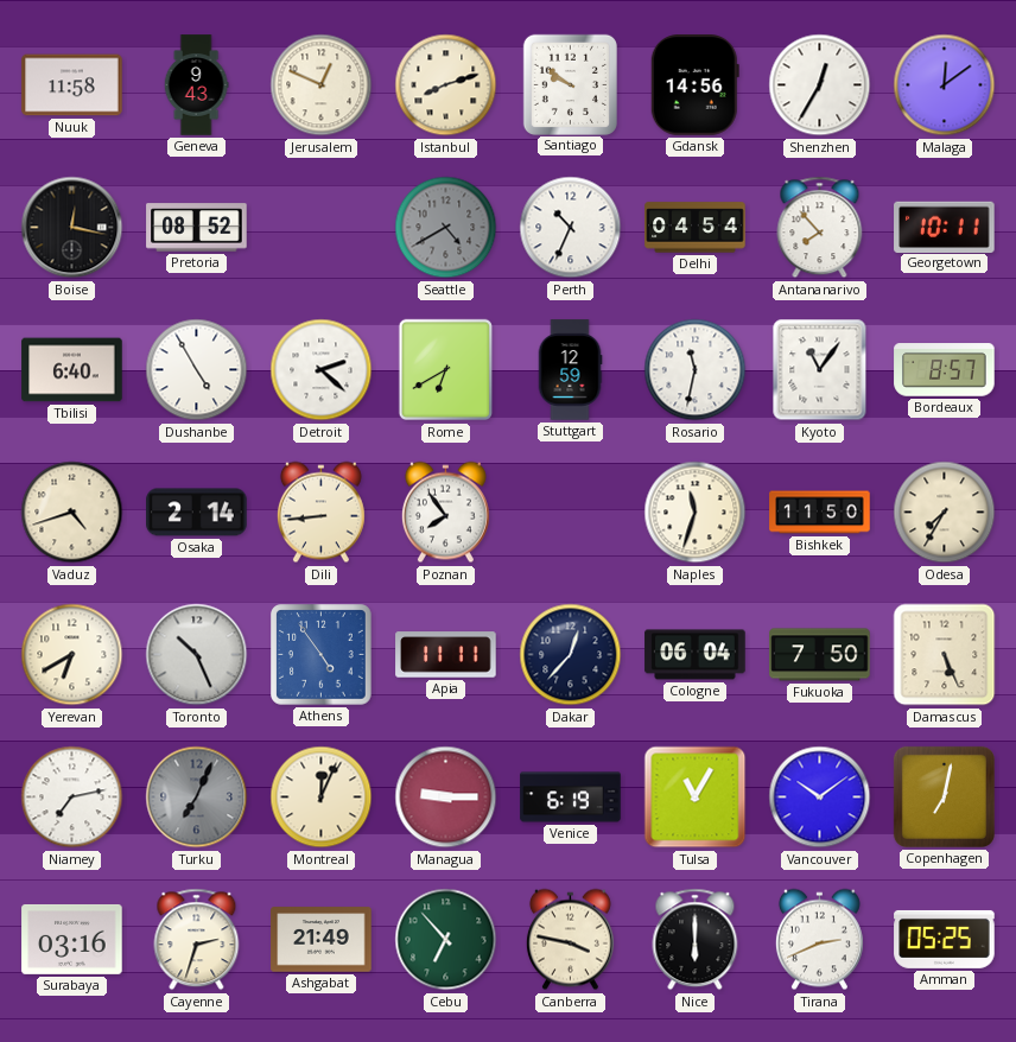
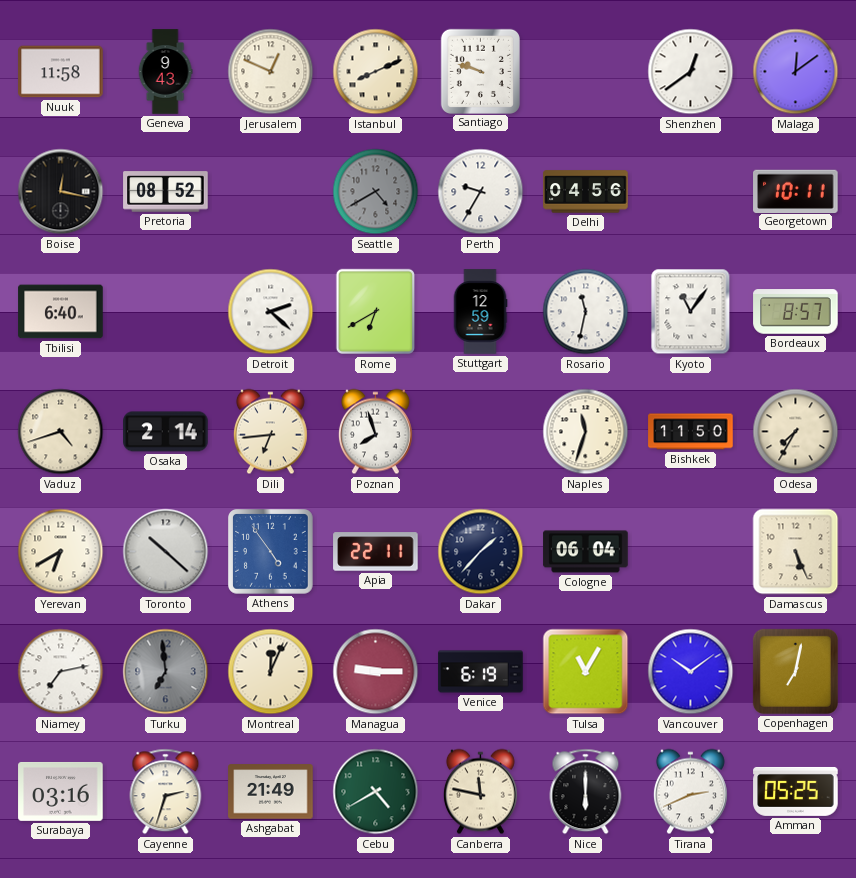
Istanbul: 8:12 -> 8:11
Santiago: 9:51 -> 9:48
Gdansk: 14:56 -> none
Shenzhen: 12:35 -> 12:39
Perth: 10:34 -> 9:35
Delhi: 04:54 -> 04:56
Antananarivo: 7:53 -> none
Dushanbe: 4:55 -> none
Dili: 8:44 -> 6:44
Poznan: 7:54 -> 7:57
Toronto: 10:26 -> 10:22
Apia: 11:11 -> 22:11
Dakar: 12:37 -> 1:37
Fukuoka: 7:50 -> none
Turku: 7:04 -> 6:59
Cebu: 6:53 -> 4:40
Canberra: 3:47 -> 11:47
